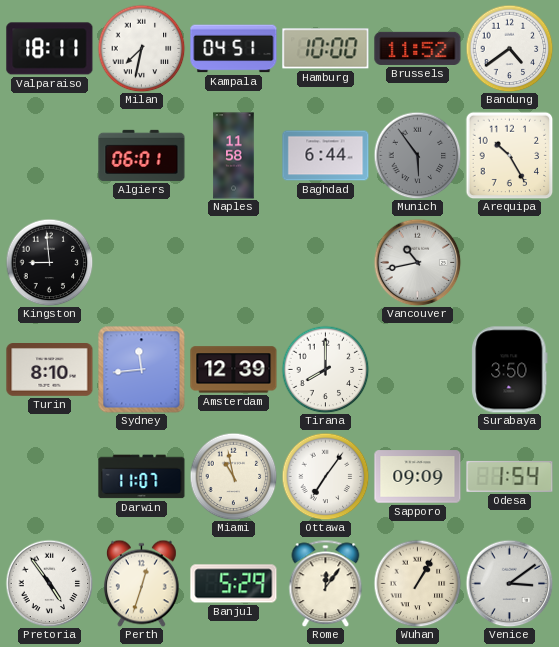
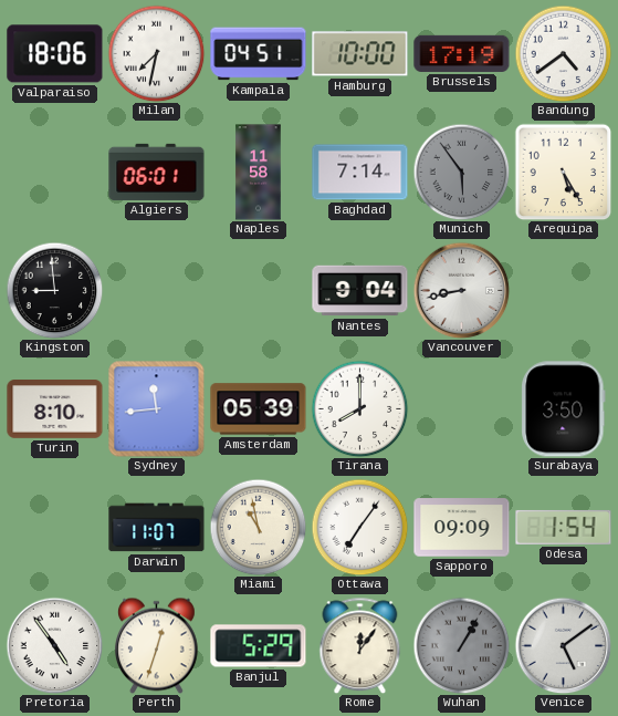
Valparaiso: 18:11 -> 18:06
Brussels: 11:52 -> 17:19
Baghdad: 6:44 -> 7:14
Arequipa: 10:25 -> 5:25
Nantes: none -> 9:04
Vancouver: 10:43 -> 8:43
Amsterdam: 12:39 -> 05:39
Wuhan dial: cream -> grey
Venice: 3:09 -> 5:09
